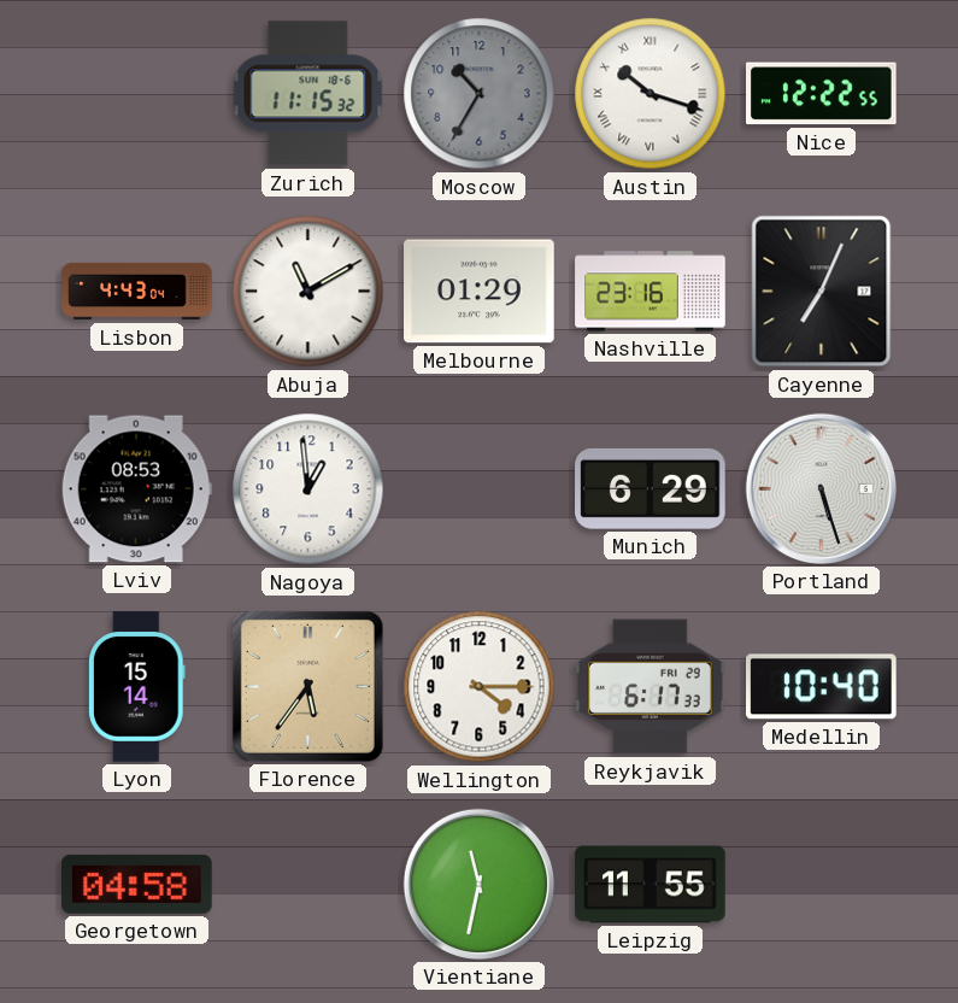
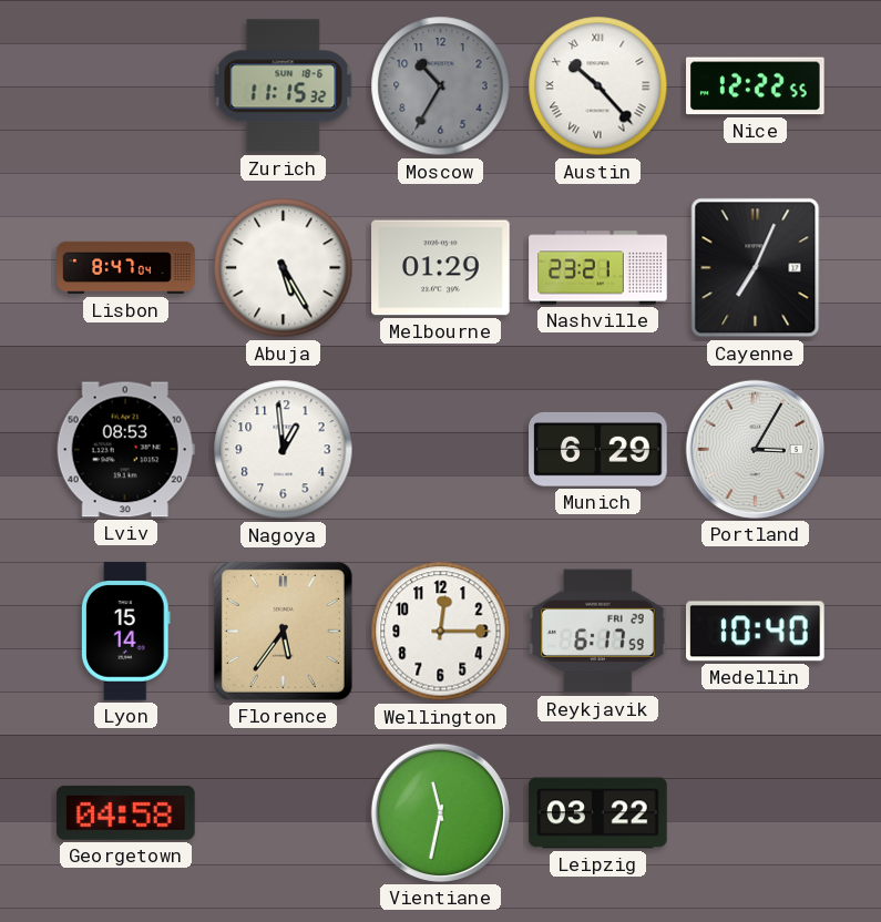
Austin: 10:18 -> 10:23
Lisbon: 4:43 -> 8:47
Abuja: 11:10 -> 5:25
Nashville: 23:16 -> 23:21
Portland: 5:27 -> 3:05
Wellington: 4:15 -> 12:15
Reykjavik: 6:17:33 -> 6:17:59
Leipzig: 11:55 -> 03:22
